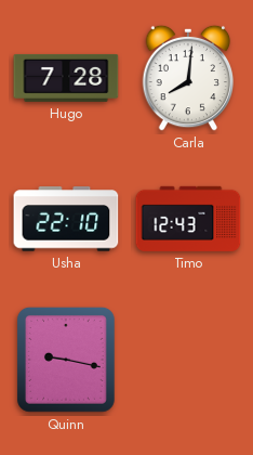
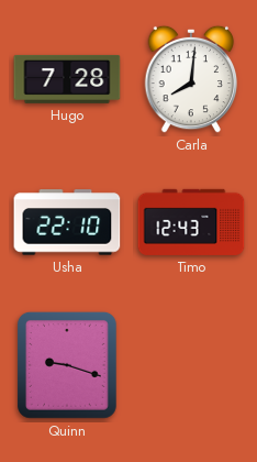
Quinn: 9:17 -> 9:18
